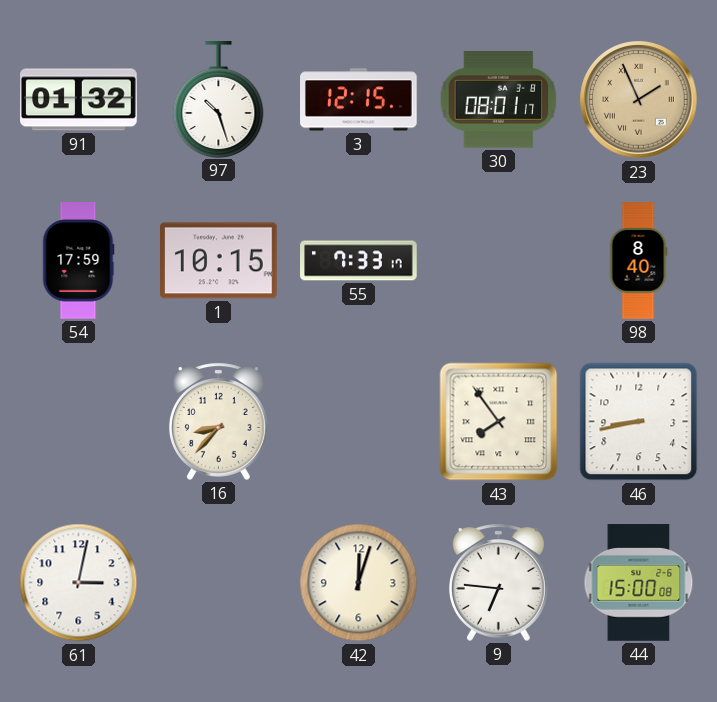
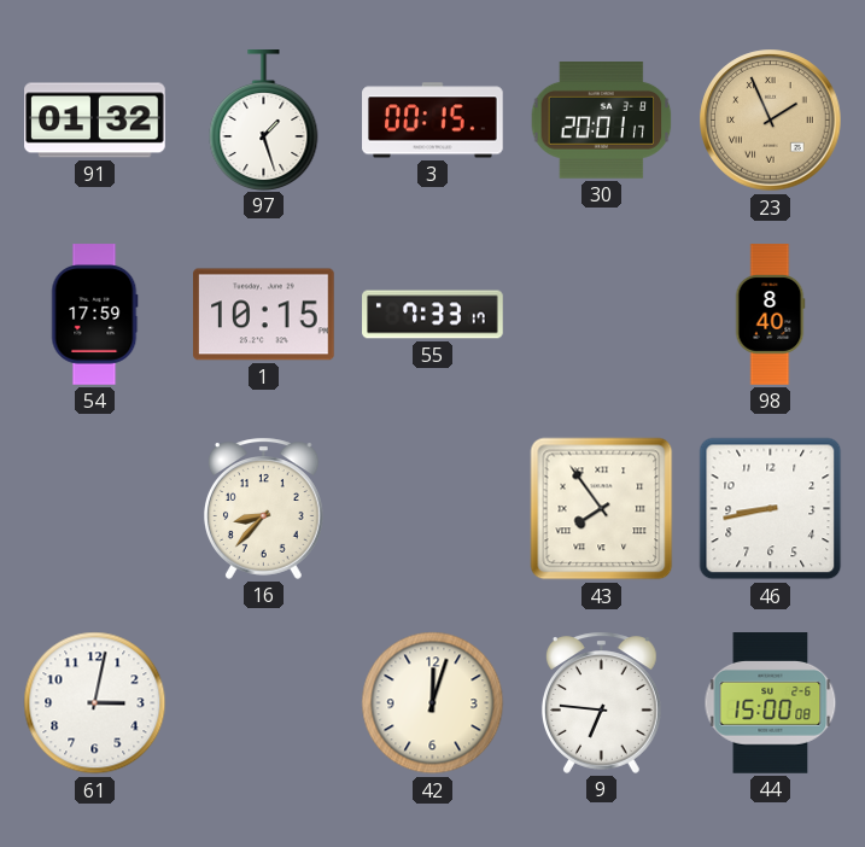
97: 10:27 -> 1:27
3: 12:15 -> 00:15
30: 08:01 -> 20:01
